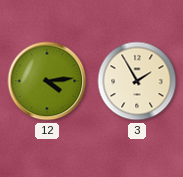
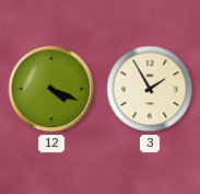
12: 4:14 -> 4:19
